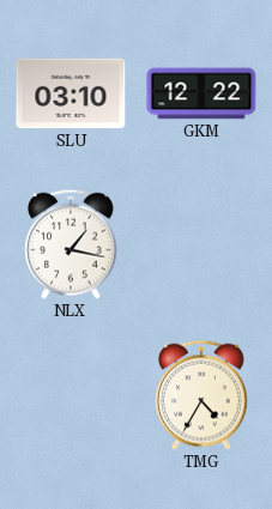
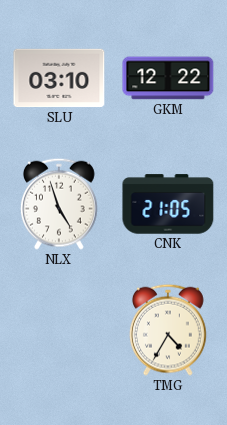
NLX: 1:17 -> 4:57
CNK: none -> 21:05
